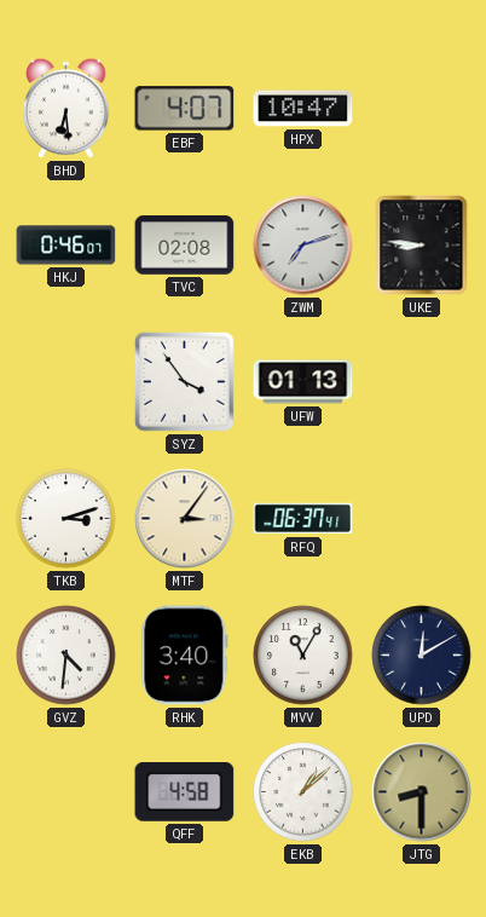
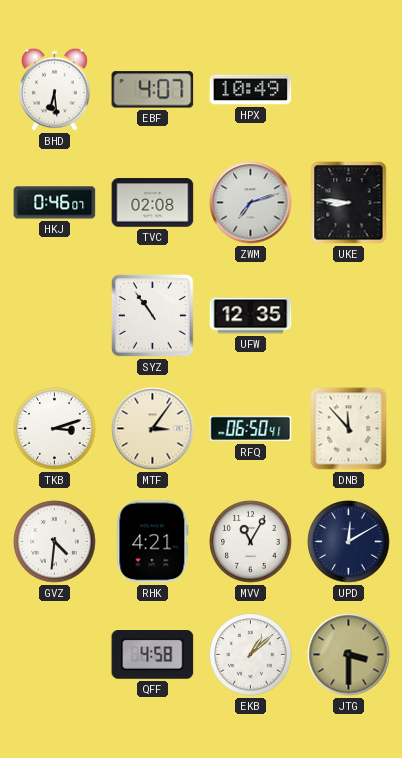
HPX: 10:47 -> 10:49
SYZ: 3:54 -> 10:54
UFW: 01:13 -> 12:35
RFQ: 06:37 -> 06:50
DNB: none -> 11:53
RHK: 3:40 -> 4:21
JTG: 8:30 -> 3:30
